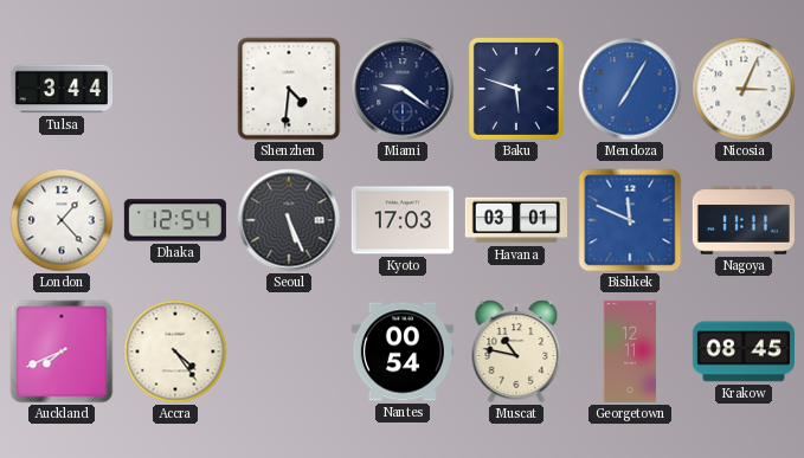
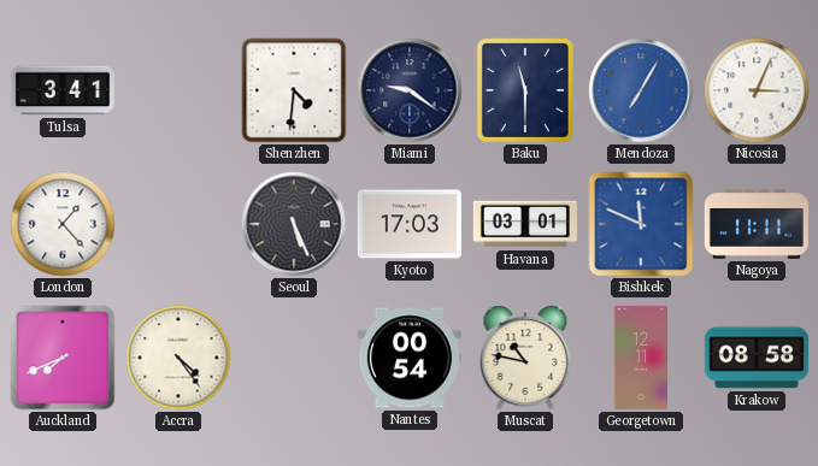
Tulsa: 3:44 -> 3:41
Baku: 5:48 -> 11:30
Dhaka: 12:54 -> none
Krakow: 08:45 -> 08:58
